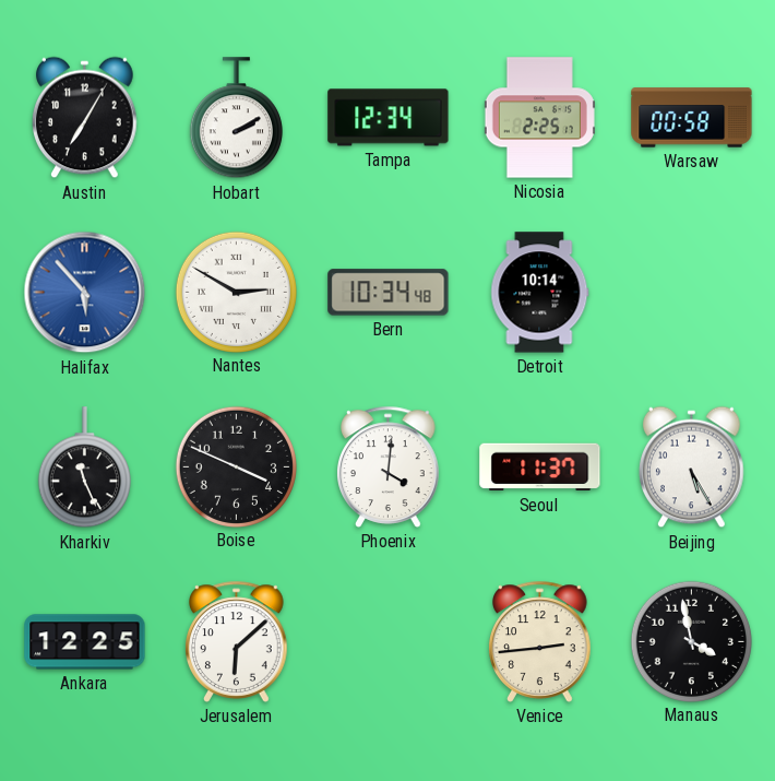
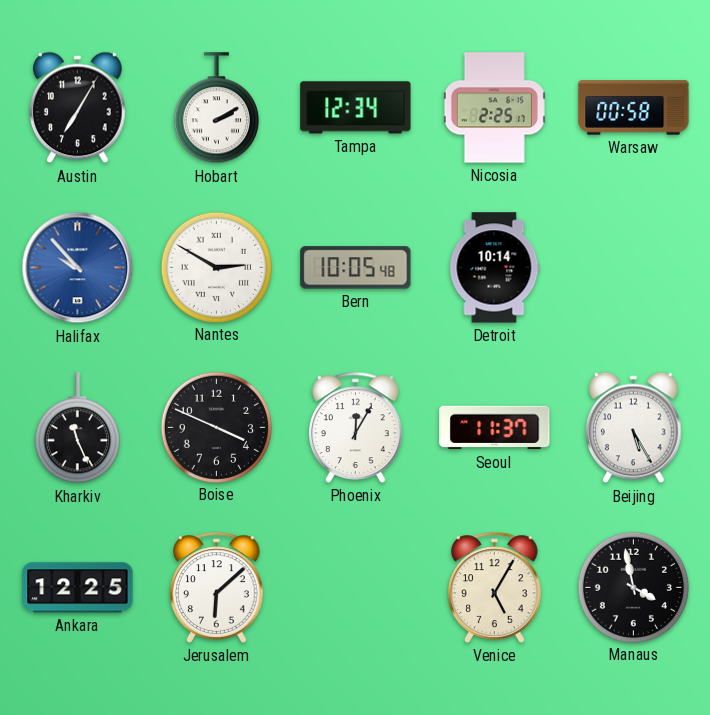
Halifax: 5:53 -> 9:53
Bern: 10:34 -> 10:05
Phoenix: 4:01 -> 12:05
Venice: 2:44 -> 5:05
